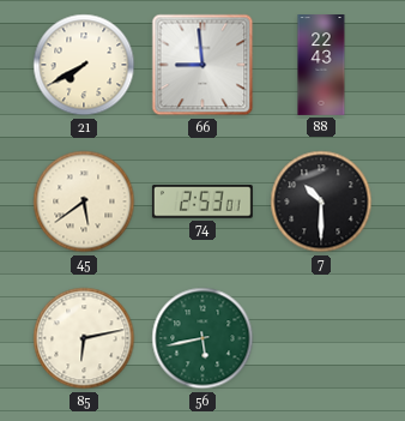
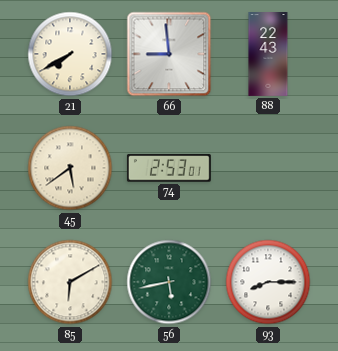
7: 10:30 -> none
85: 6:13 -> 6:10
93: none -> 8:15
